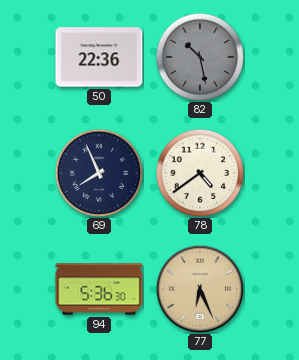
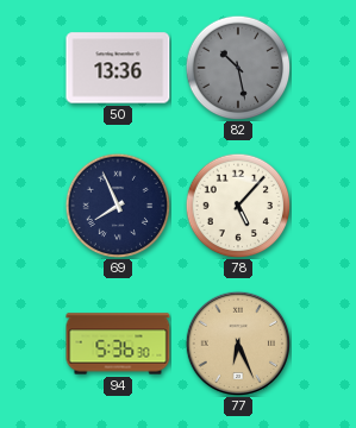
50: 22:36 -> 13:36
78: 4:39 -> 5:07
